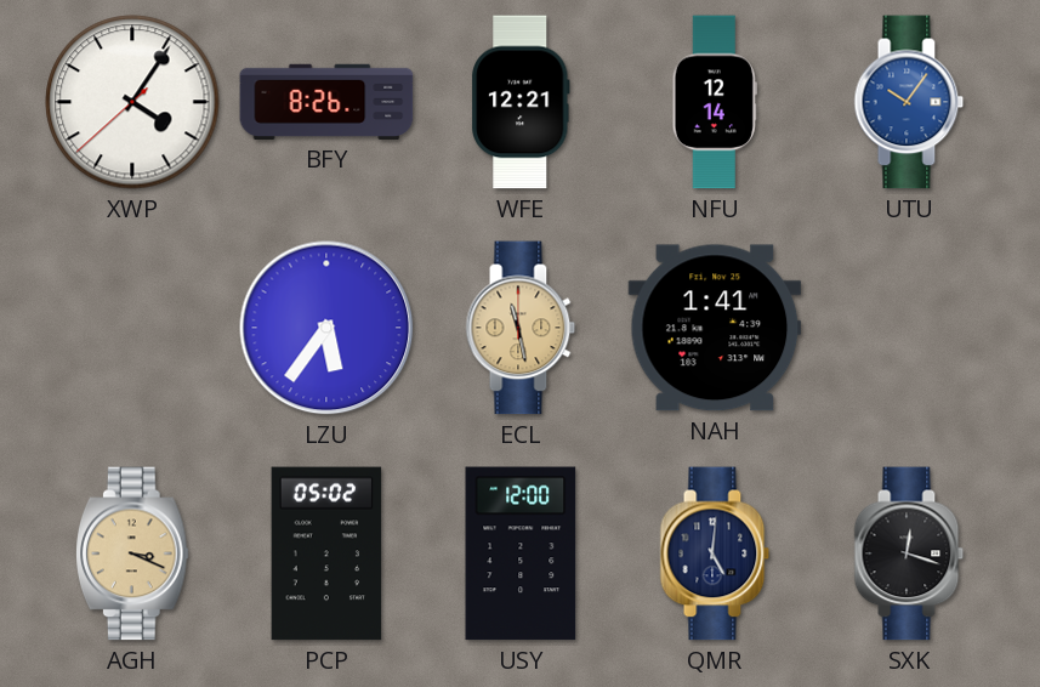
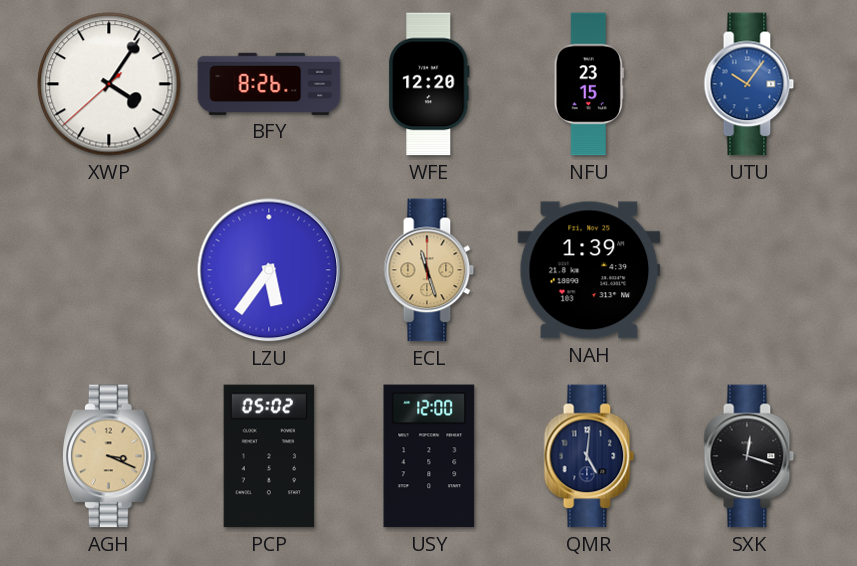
WFE: 12:21 -> 12:20
NFU: 12:14 -> 23:15
ECL: 11:28 -> 11:27
NAH: 1:41 -> 1:39
